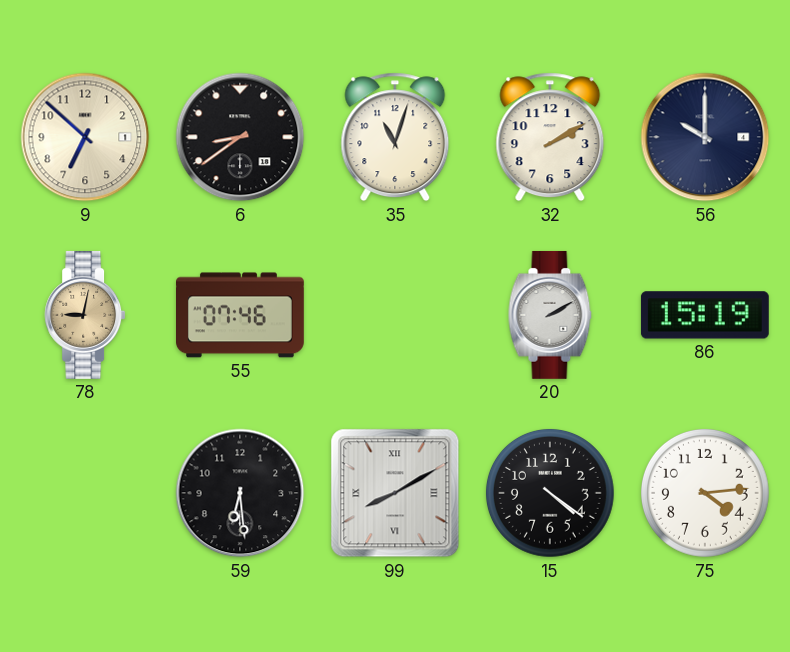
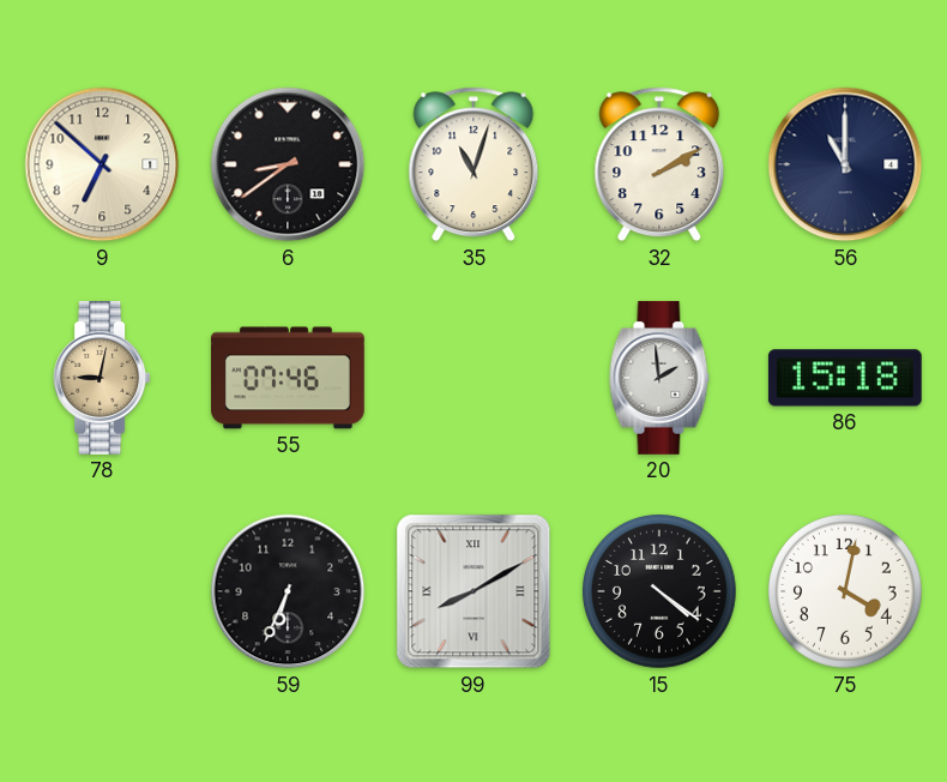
56: 10:00 -> 11:00
20: 2:10 -> 1:59
86: 15:19 -> 15:18
59: 6:29 -> 6:34
75: 4:14 -> 4:02
